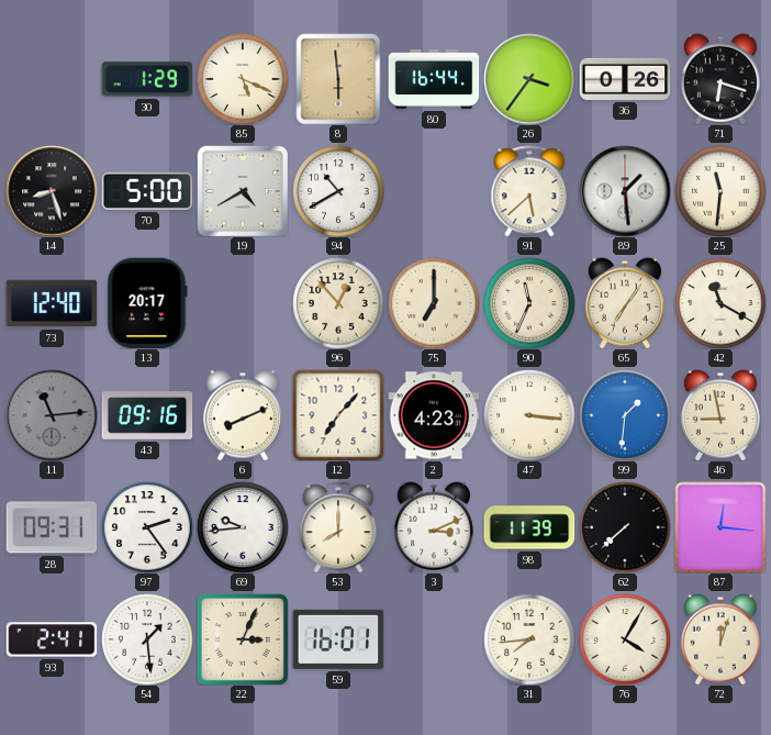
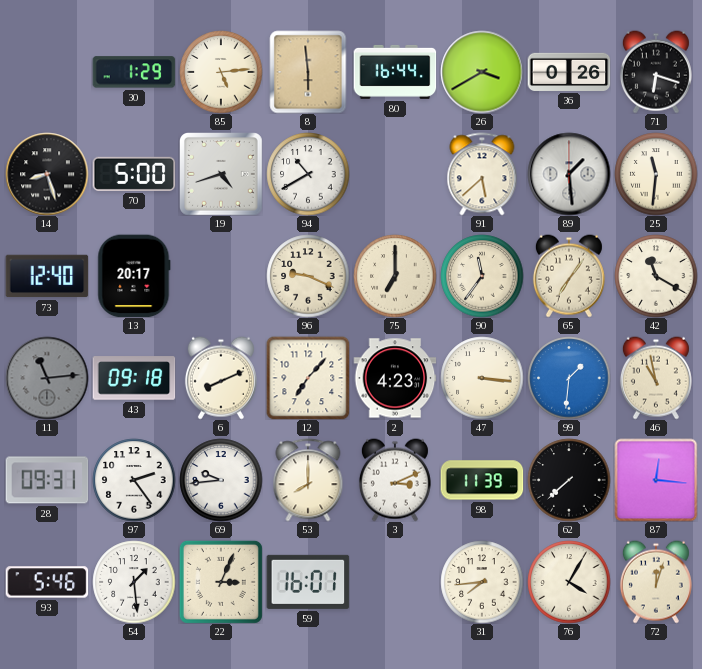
85: 5:19 -> 5:14
26: 3:36 -> 3:40
19: 4:40 -> 4:42
96: 12:53 -> 9:19
90: 11:34 -> 11:36
43: 09:16 -> 09:18
46: 8:58 -> 10:58
93: 2:41 -> 5:46
